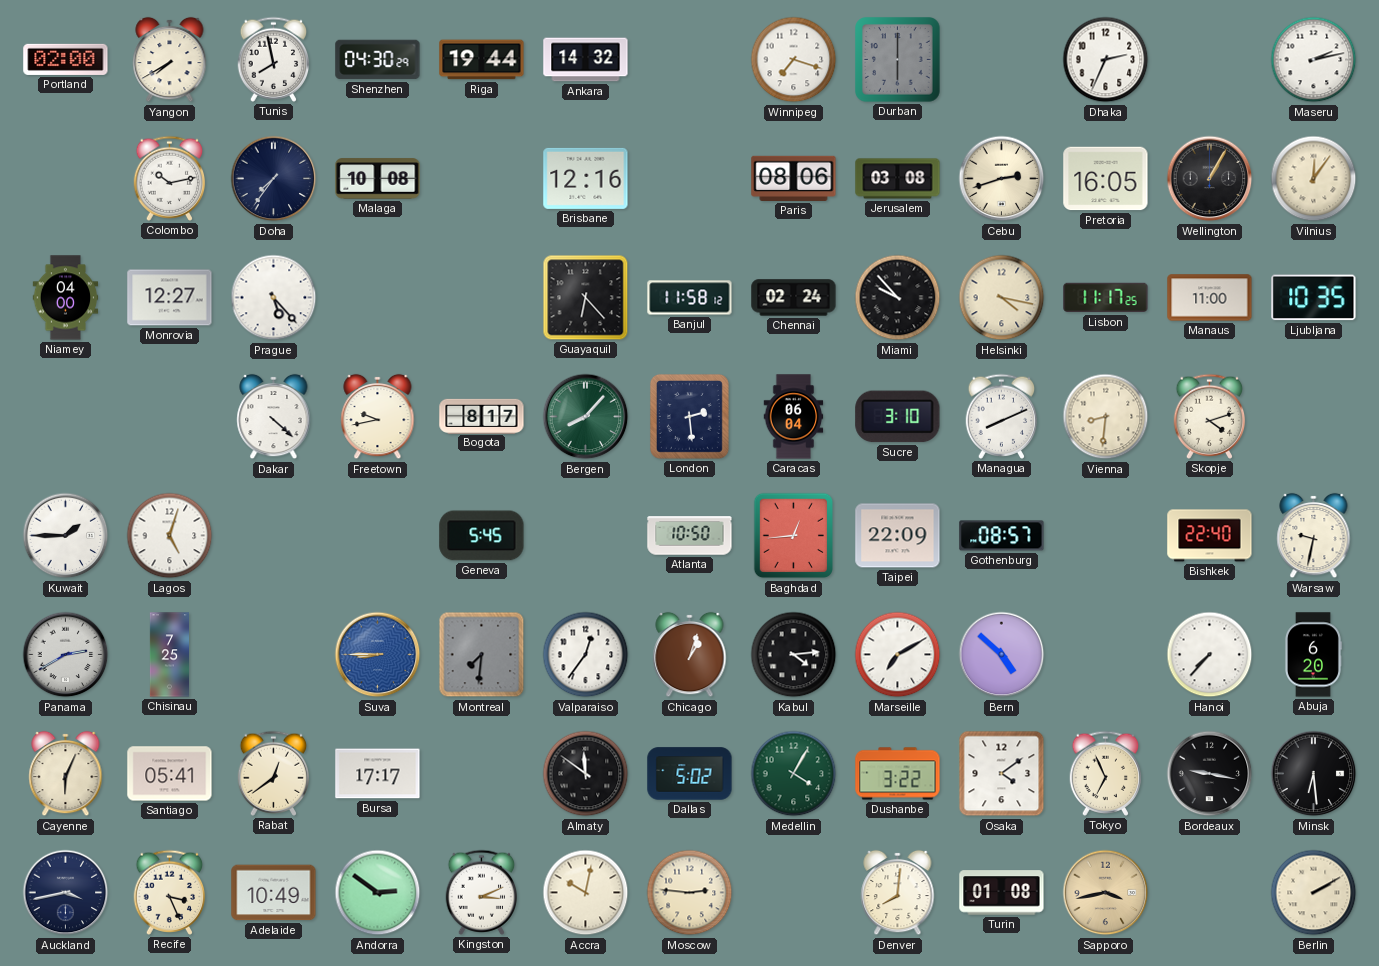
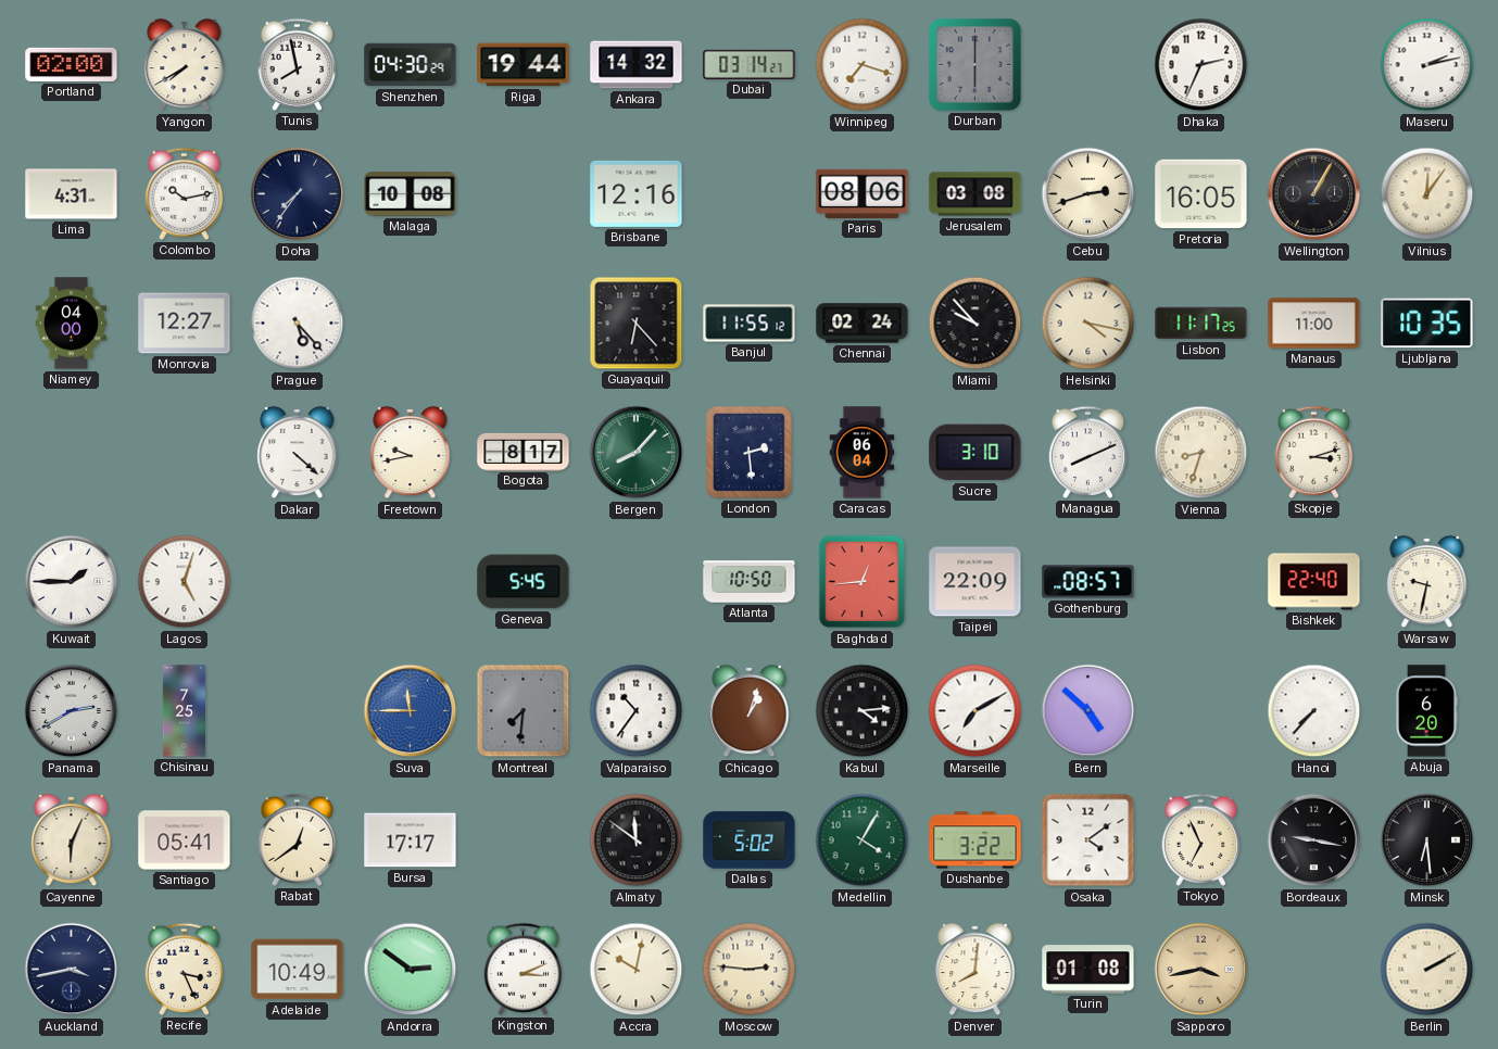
Dubai: none -> 03:14
Lima: none -> 4:31
Banjul: 11:58 -> 11:55
Vienna: 8:31 -> 8:33
Skopje: 4:12 -> 3:12
Suva: 8:45 -> 11:45
Valparaiso: 12:36 -> 10:36
